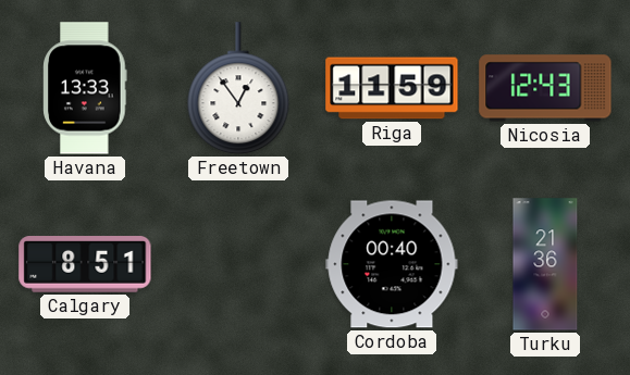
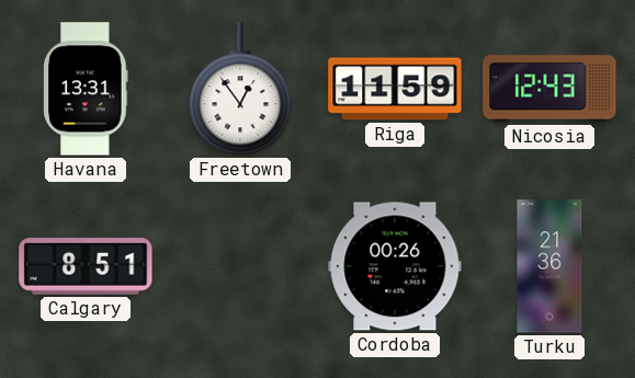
Havana: 13:33 -> 13:31
Cordoba: 00:40 -> 00:26
